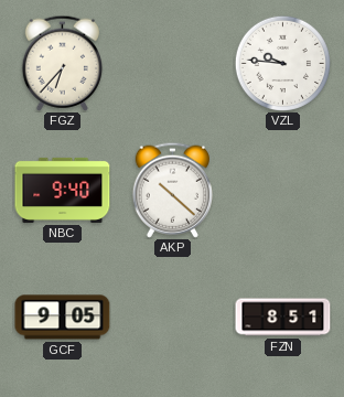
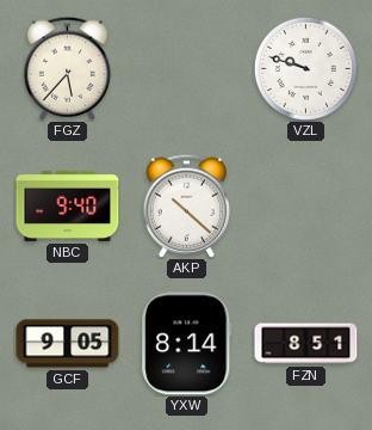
FGZ: 6:37 -> 5:37
VZL: 9:46 -> 9:48
YXW: none -> 8:14
